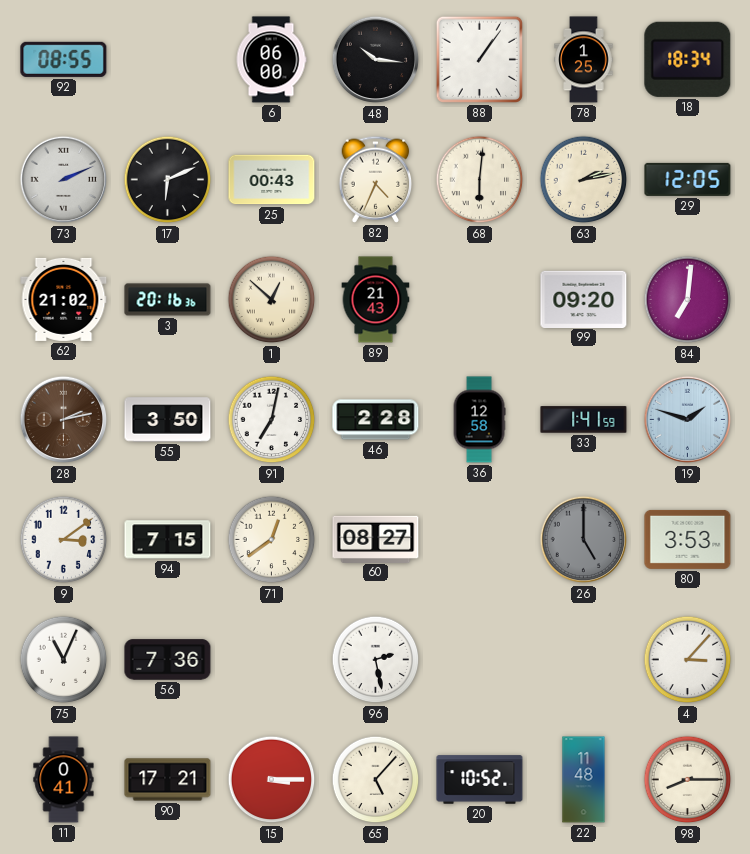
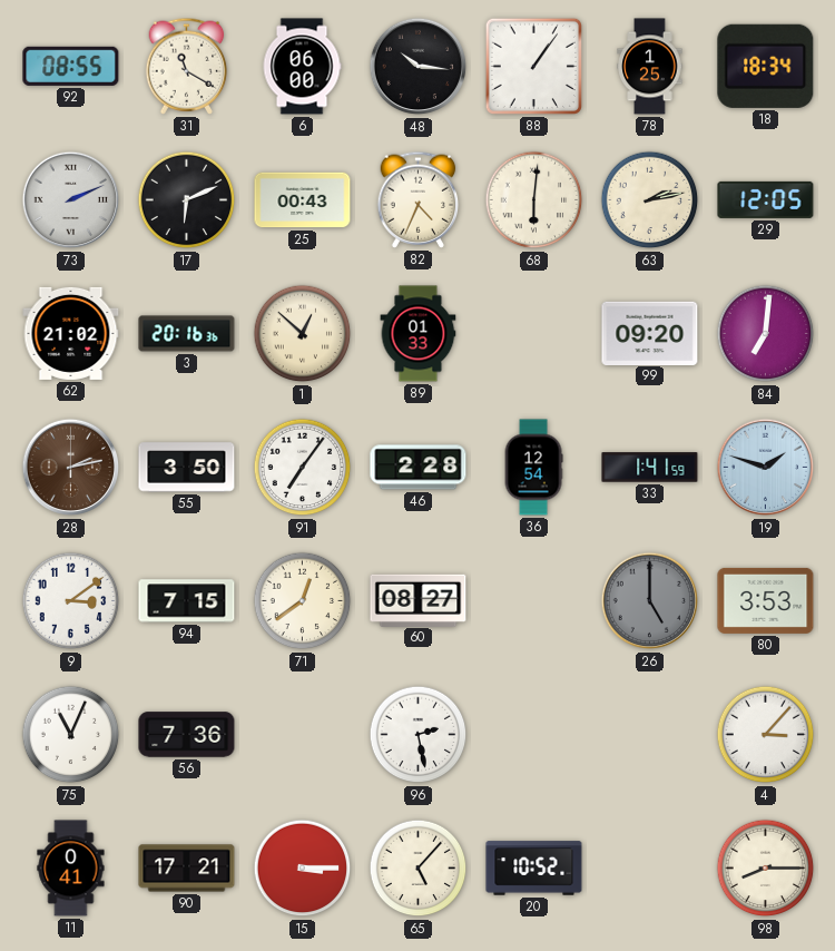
31: none -> 11:20
89: 21:43 -> 01:33
91: 7:02 -> 7:06
36: 12:58 -> 12:54
22: 11:48 -> none
